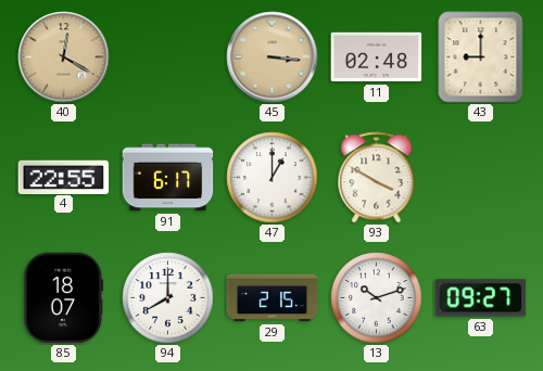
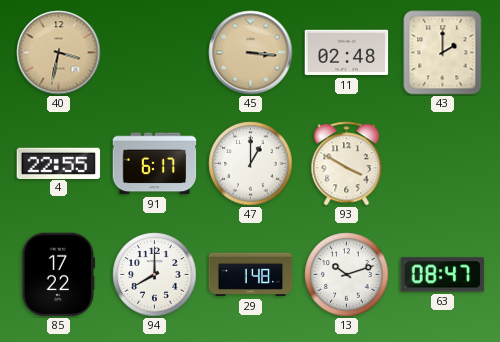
40: 12:20 -> 3:32
43: 9:00 -> 2:00
85: 18:07 -> 17:22
29: 2:15 -> 1:48
63: 09:27 -> 08:47
